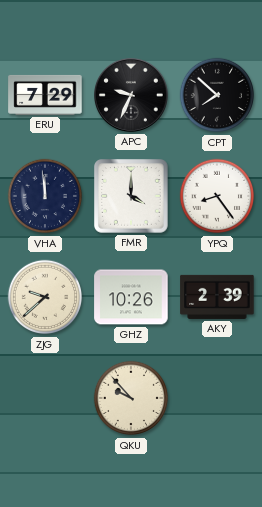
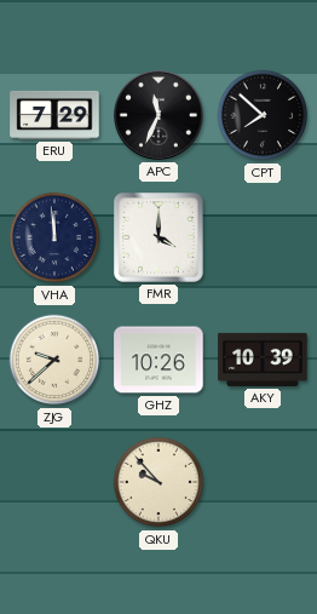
APC: 9:34 -> 11:34
YPQ: 8:24 -> none
AKY: 2:39 -> 10:39
